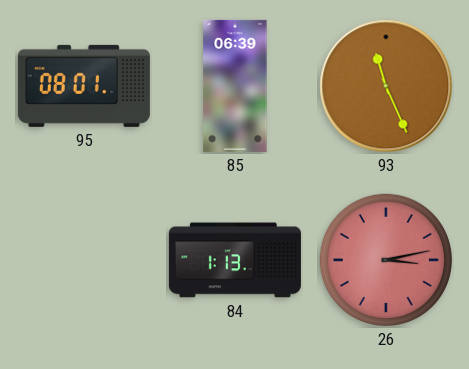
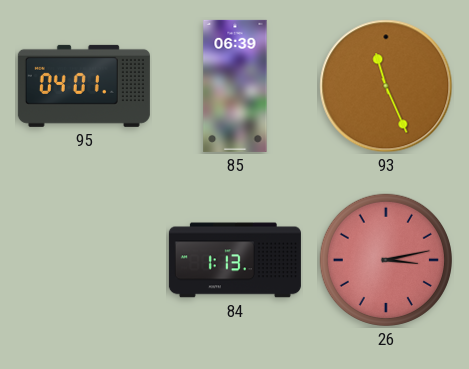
95: 08:01 -> 04:01
